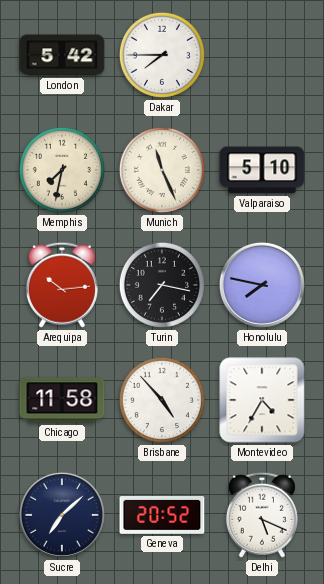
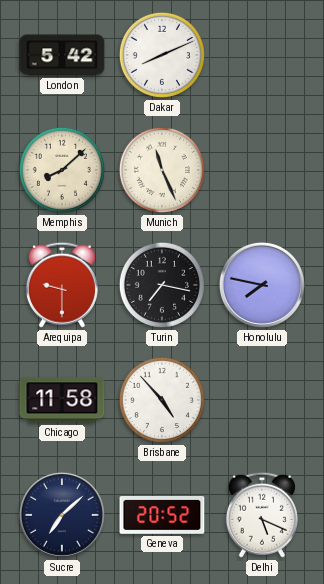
Dakar: 7:45 -> 8:11
Memphis: 7:32 -> 8:08
Valparaiso: 5:10 -> none
Arequipa: 10:14 -> 9:30
Montevideo: 4:35 -> none
